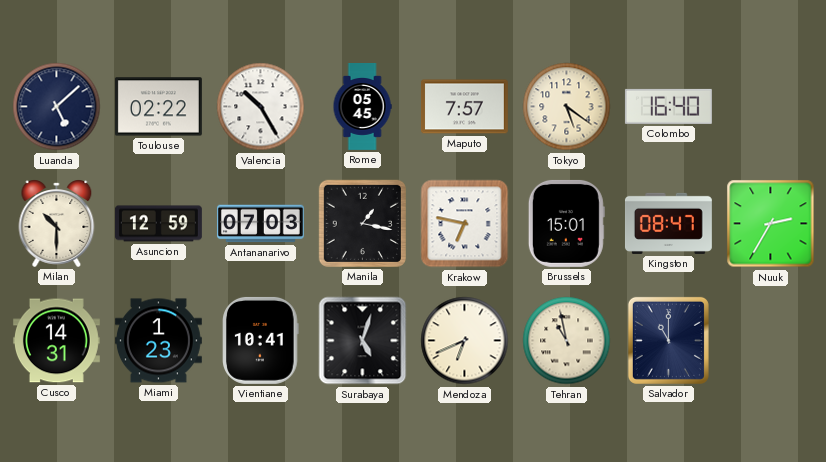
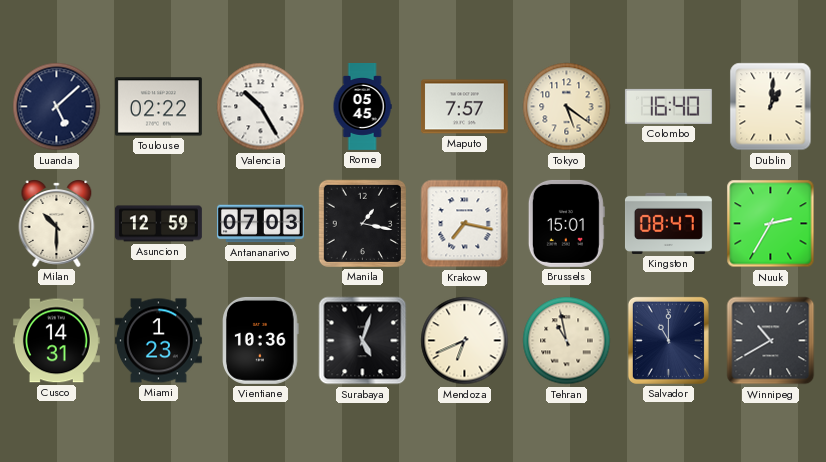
Dublin: none -> 1:01
Krakow: 6:47 -> 7:17
Vientiane: 10:41 -> 10:36
Winnipeg: none -> 10:40
